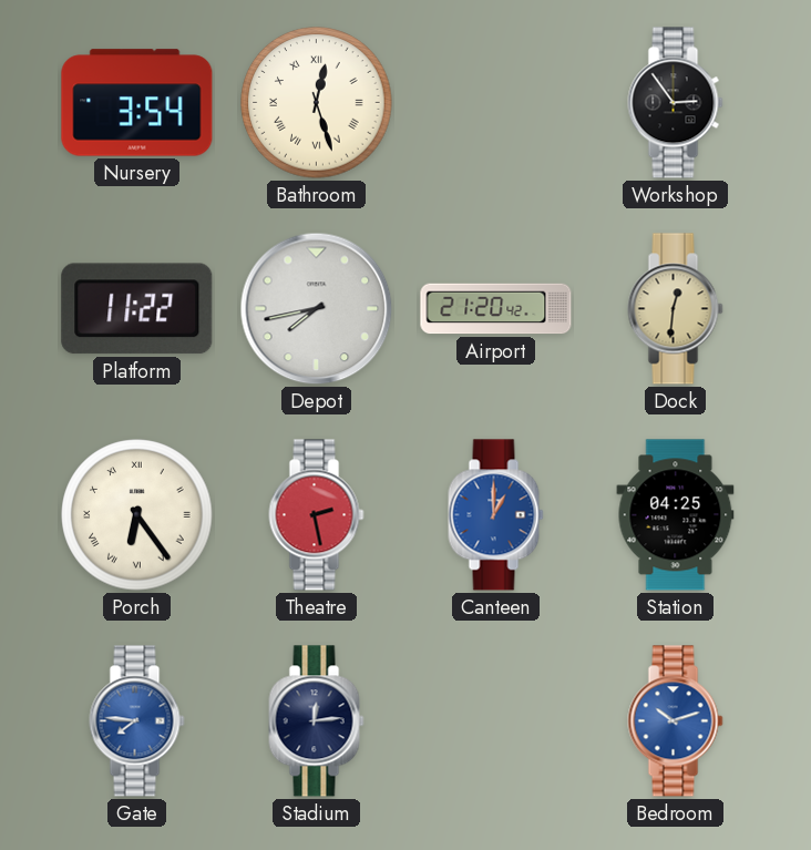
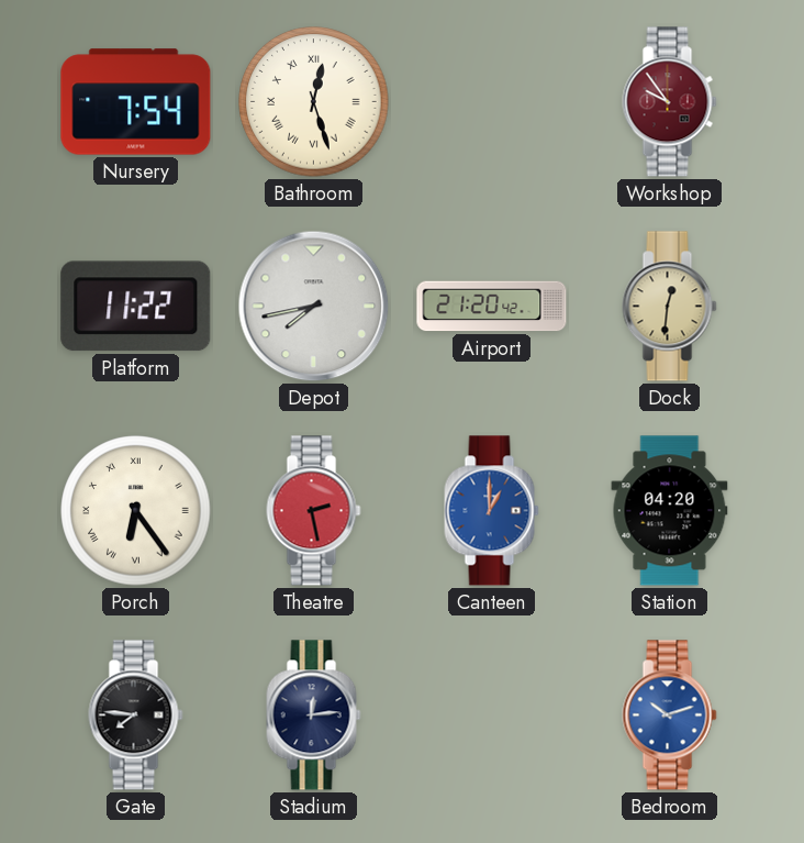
Nursery: 3:54 -> 7:54
Workshop: 2:54 -> 9:54
Workshop dial: black -> burgundy
Station: 04:25 -> 04:20
Gate dial: blue -> black
